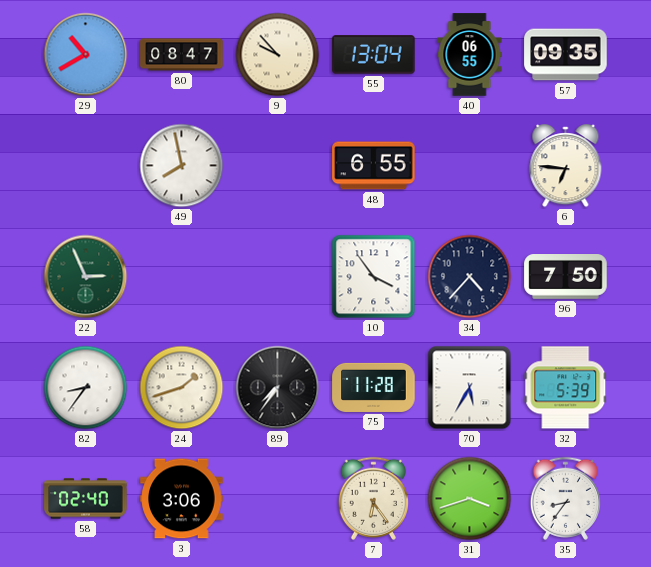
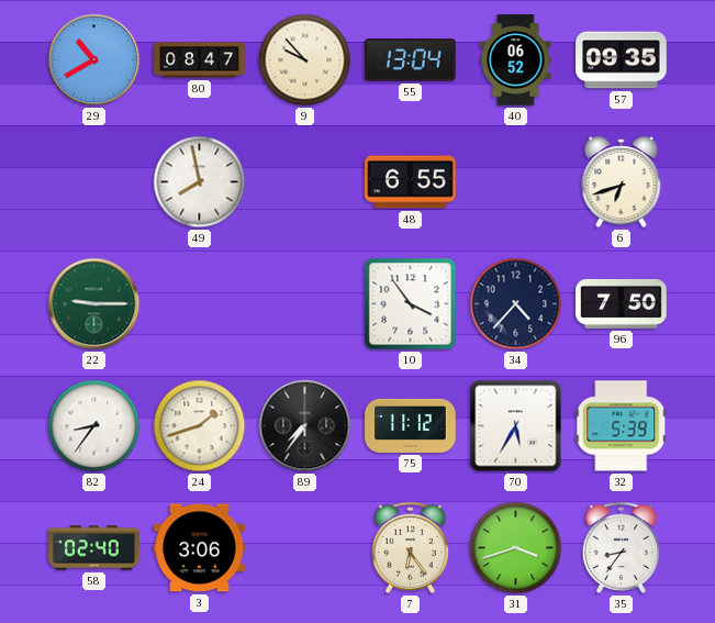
40: 06:55 -> 06:52
6: 6:46 -> 6:42
22: 2:56 -> 9:15
75: 11:28 -> 11:12
